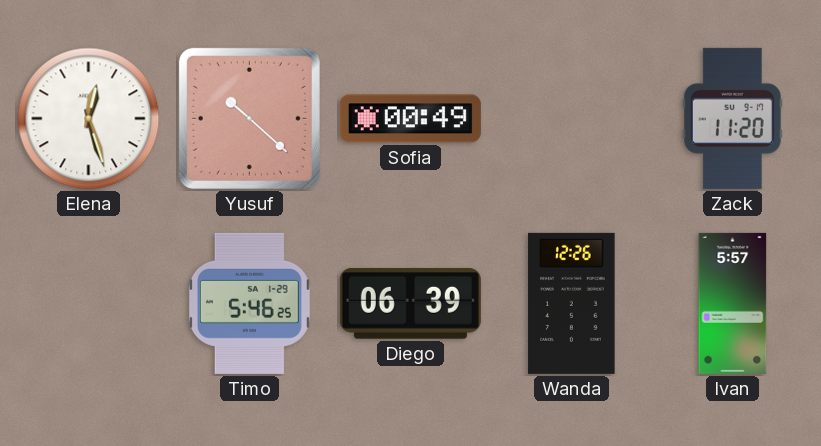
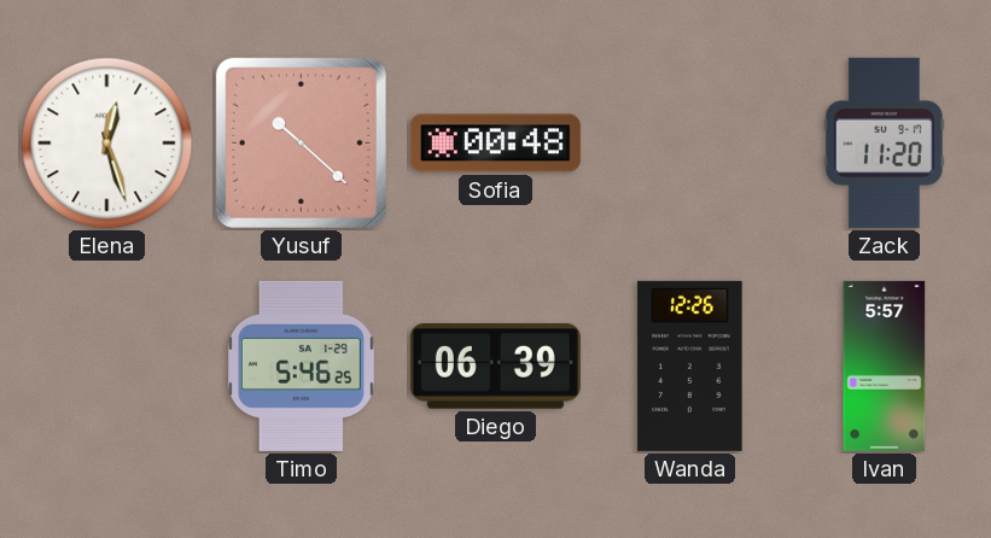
Sofia: 00:49 -> 00:48
